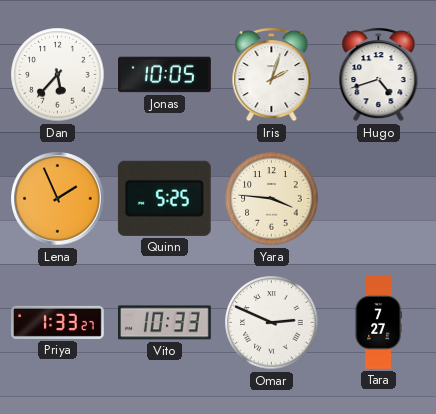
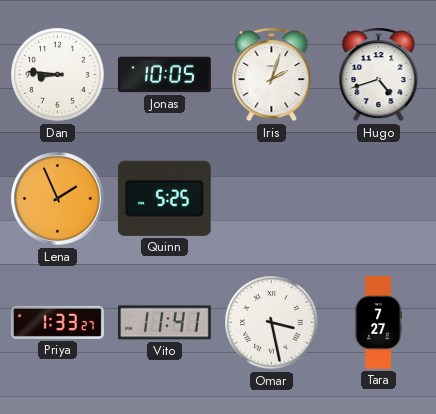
Dan: 5:37 -> 8:46
Yara: 3:46 -> none
Vito: 10:33 -> 11:41
Omar: 2:49 -> 3:28
